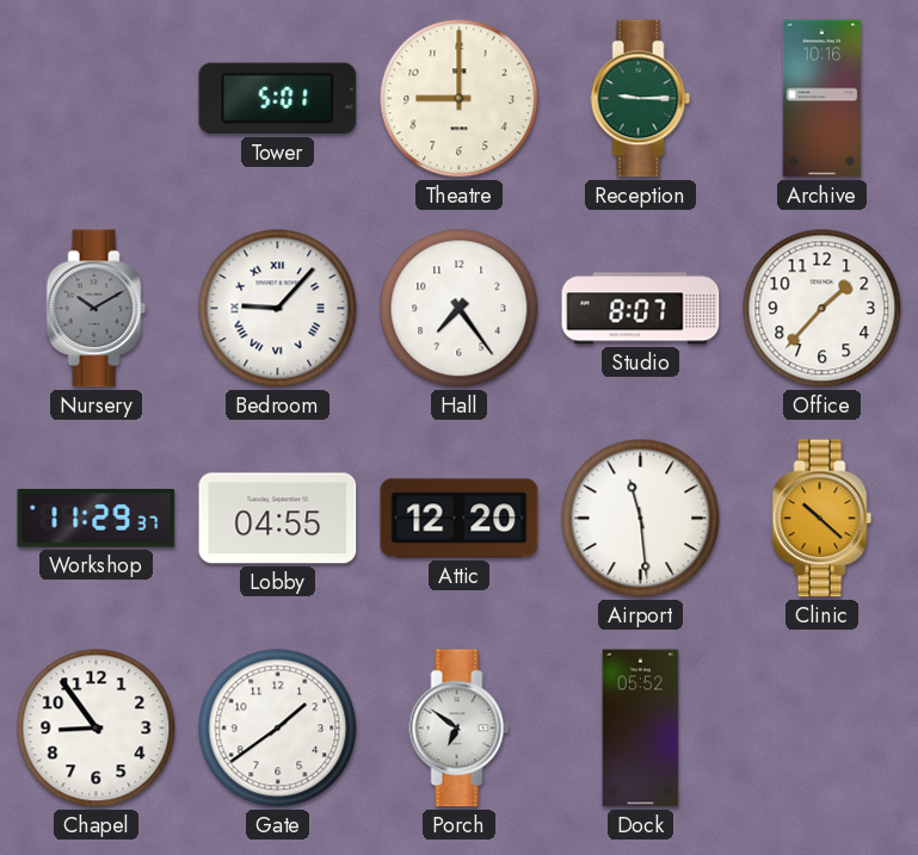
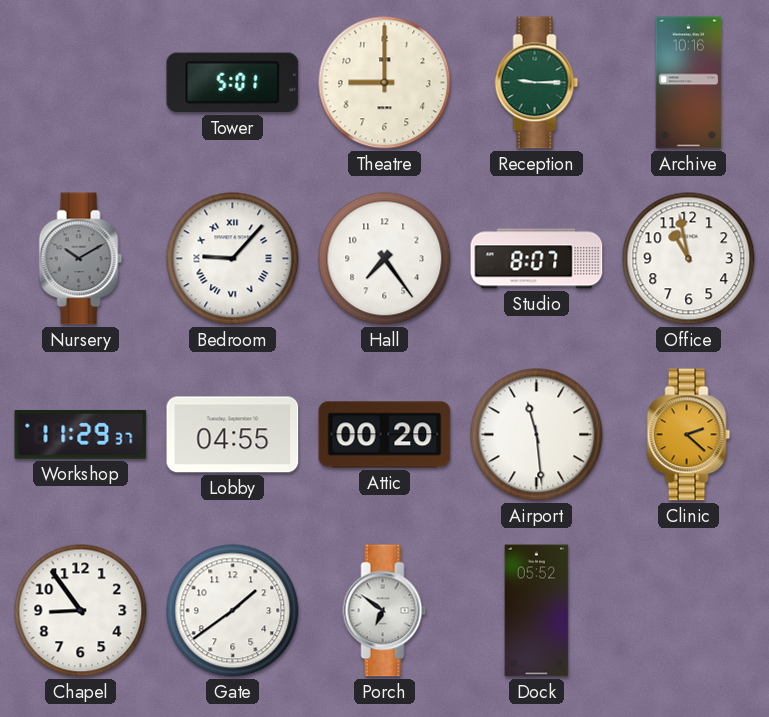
Office: 1:37 -> 10:58
Attic: 12:20 -> 00:20
Clinic: 10:22 -> 2:22
